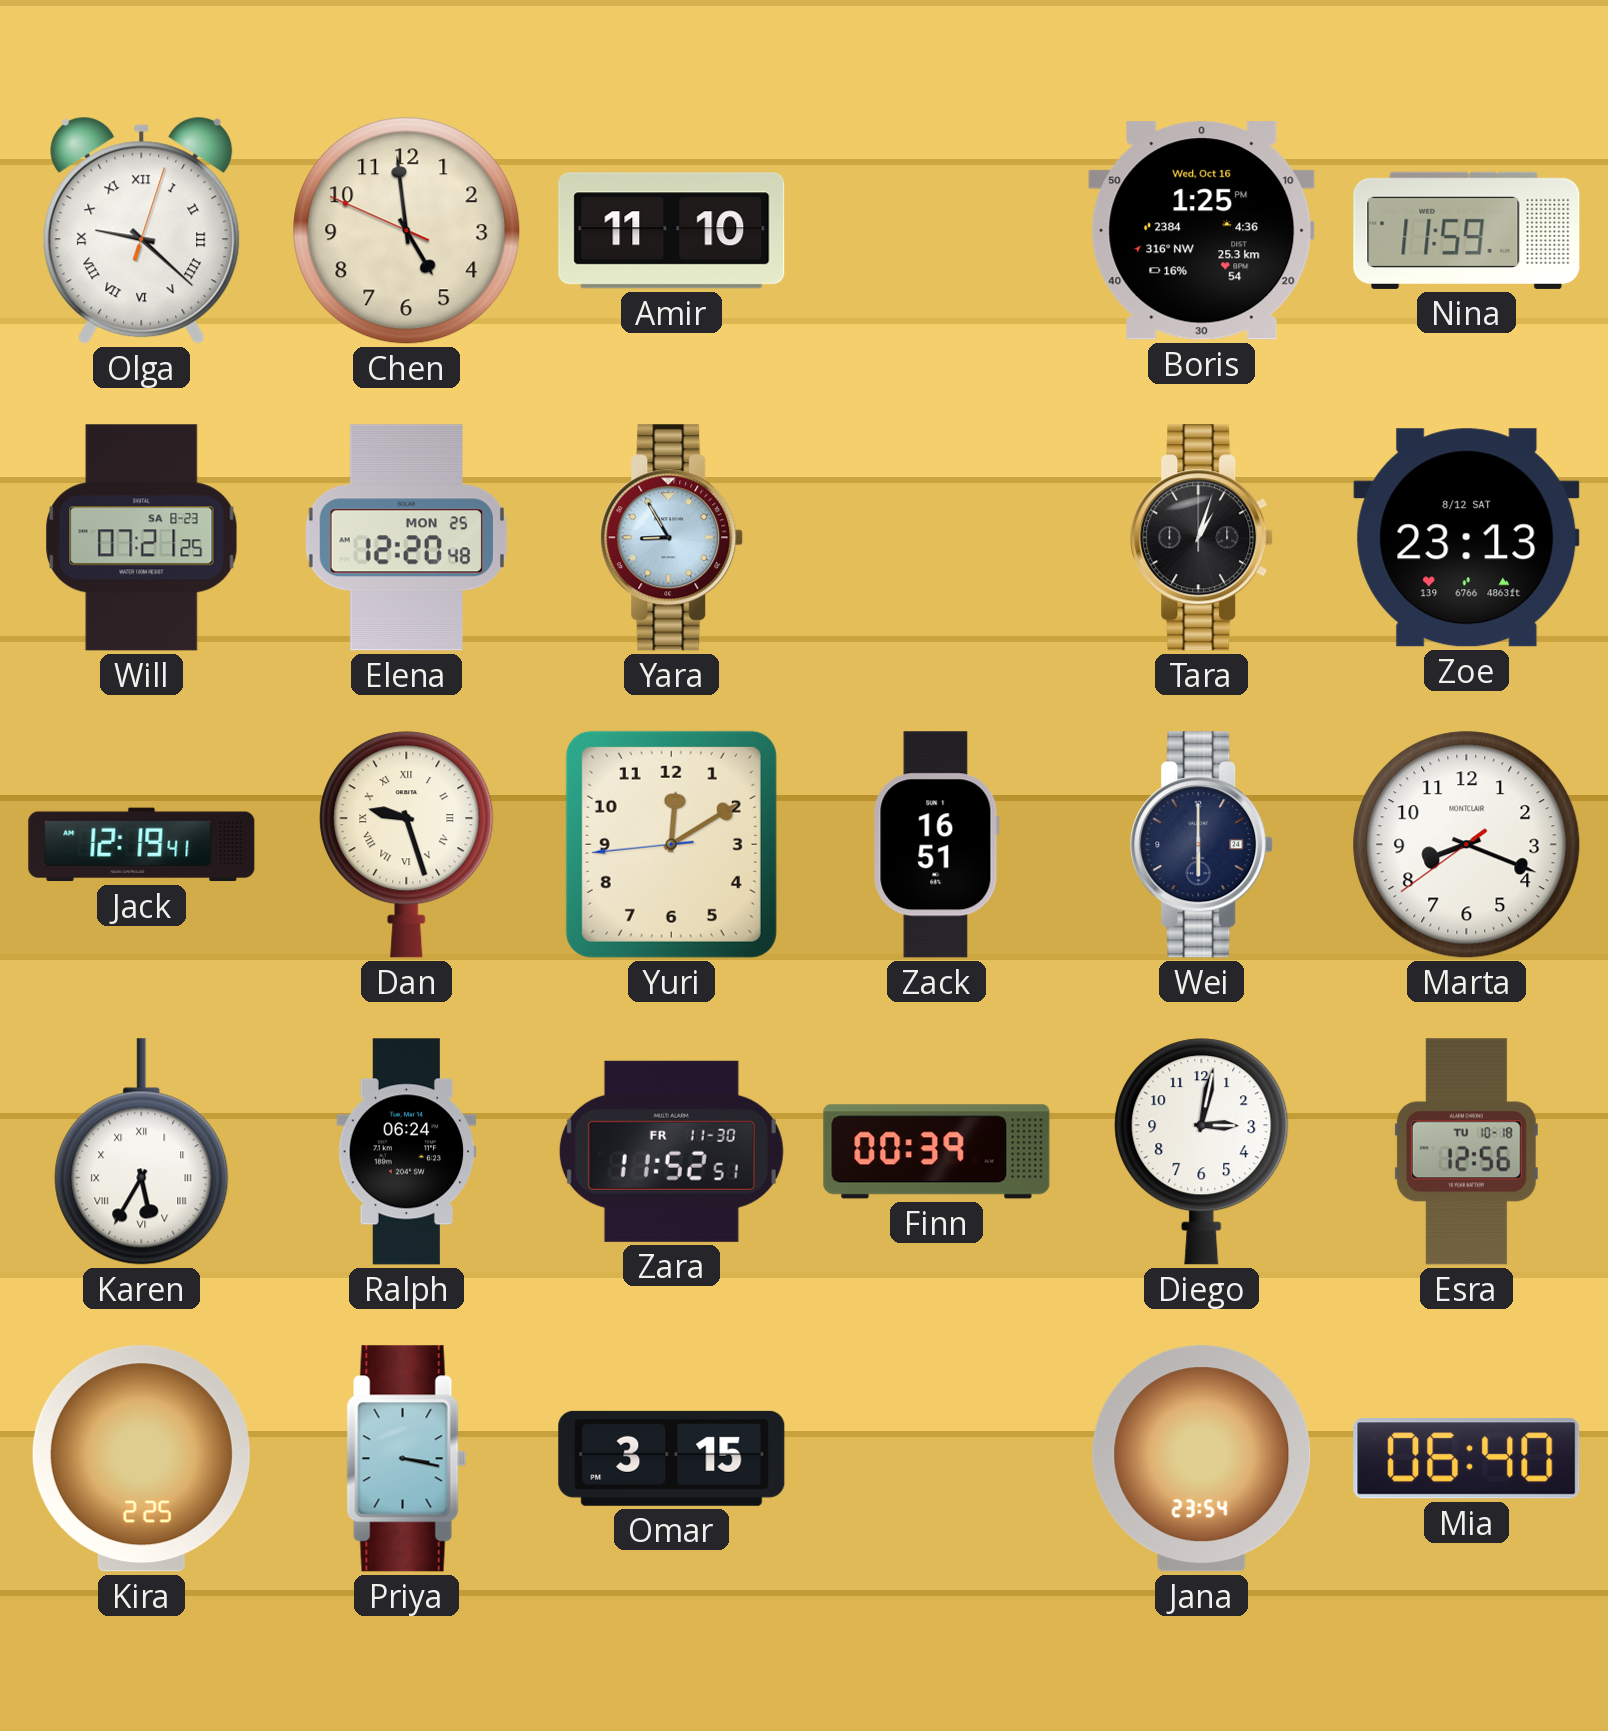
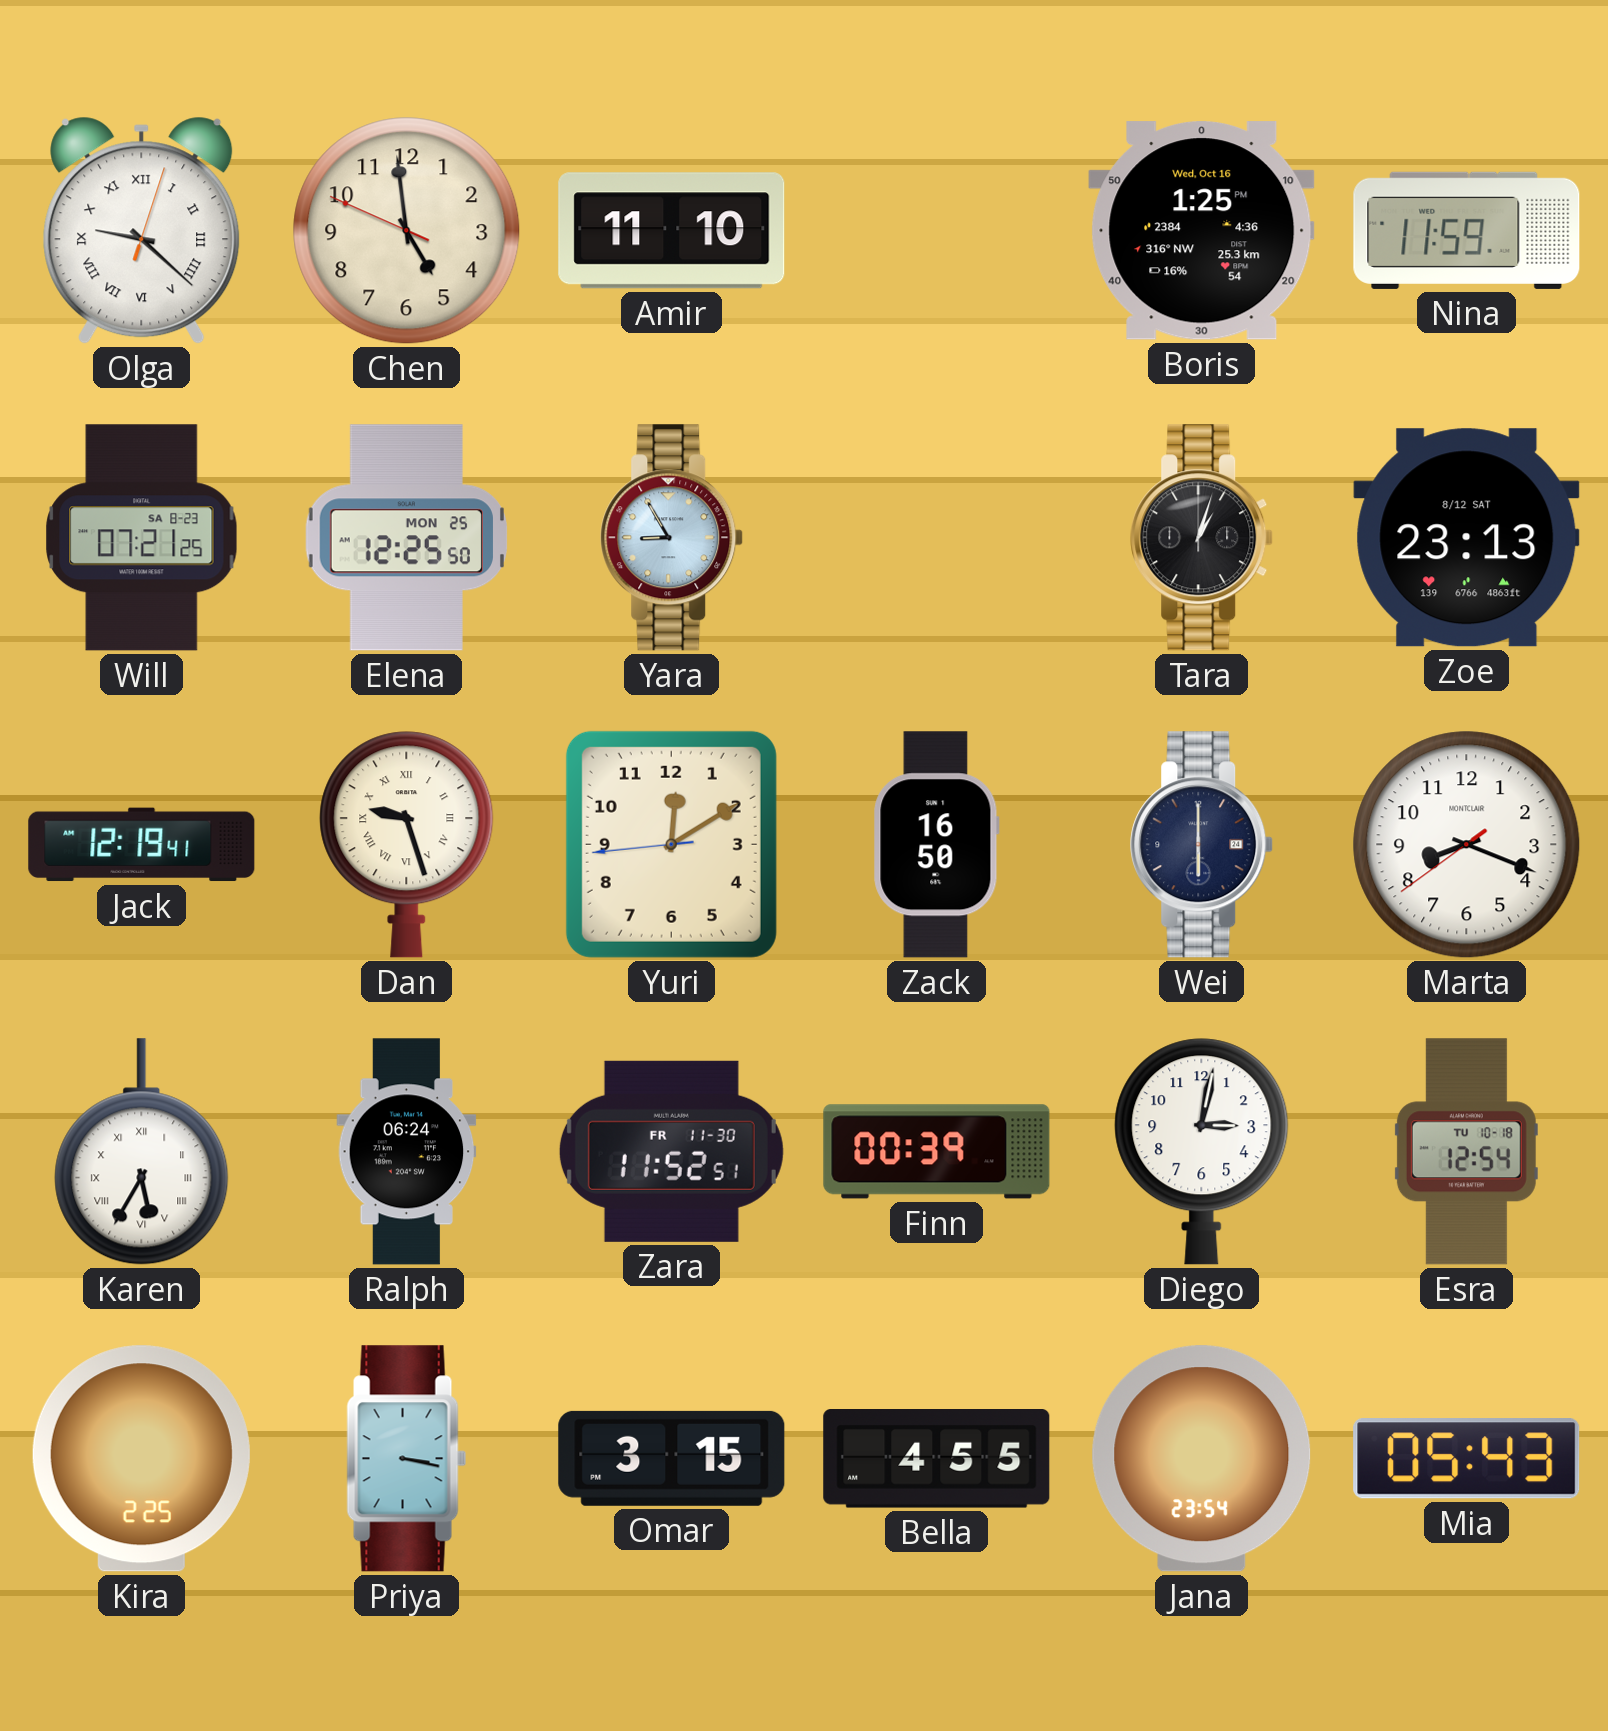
Elena: 12:20 -> 12:25
Zack: 16:51 -> 16:50
Esra: 12:56 -> 12:54
Bella: none -> 4:55
Mia: 06:40 -> 05:43
